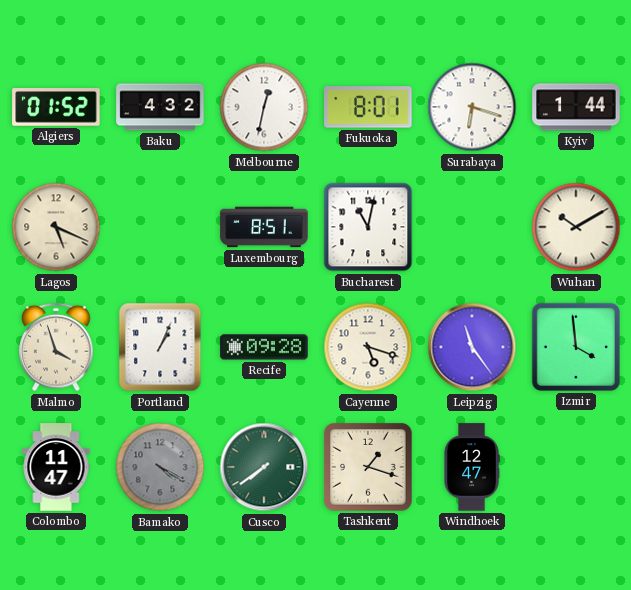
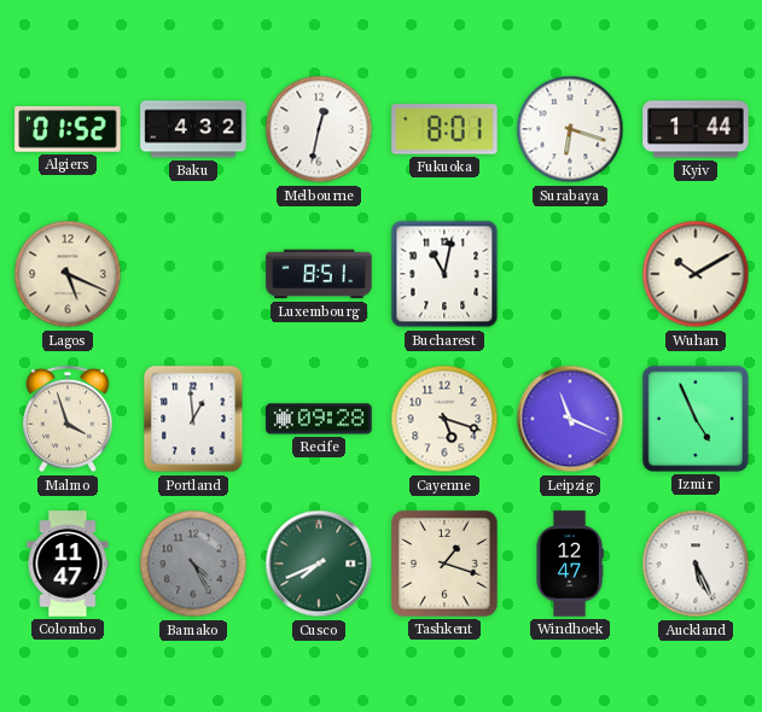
Portland: 1:04 -> 12:59
Leipzig: 11:24 -> 11:19
Izmir: 3:59 -> 4:56
Bamako: 4:20 -> 4:25
Cusco: 7:39 -> 7:41
Auckland: none -> 5:26
